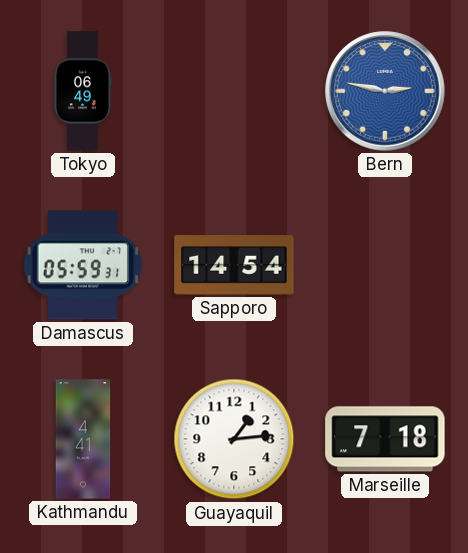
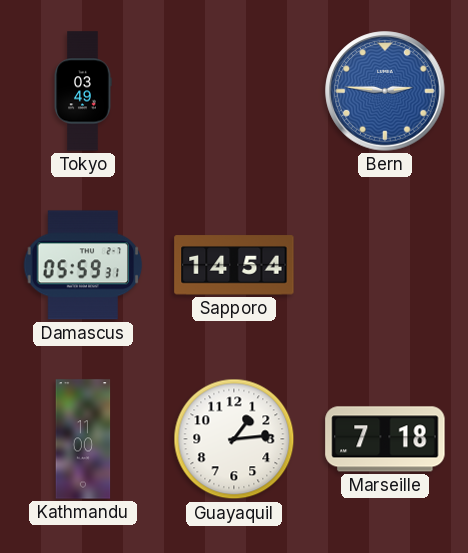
Tokyo: 06:49 -> 03:49
Bern: 2:47 -> 2:46
Kathmandu: 4:41 -> 11:00
